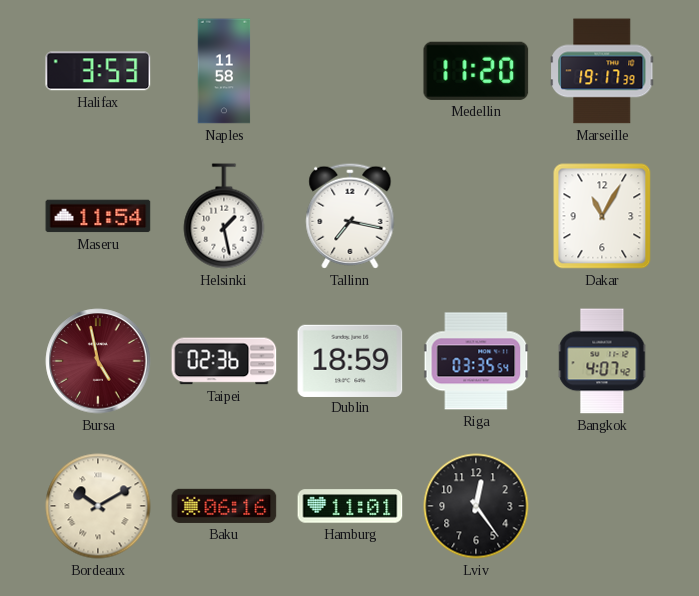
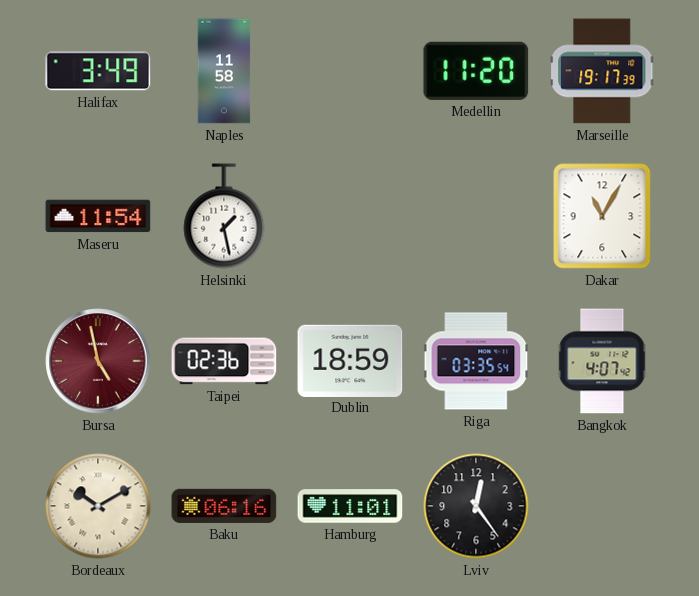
Halifax: 3:53 -> 3:49
Tallinn: 7:17 -> none
